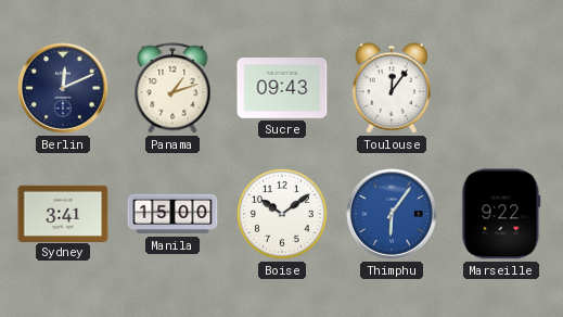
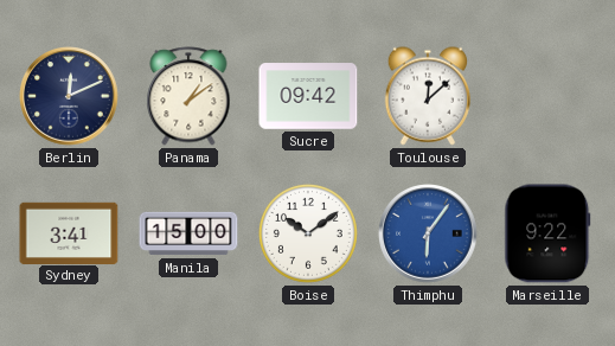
Panama: 1:12 -> 1:09
Sucre: 09:43 -> 09:42
Toulouse: 12:06 -> 12:08
